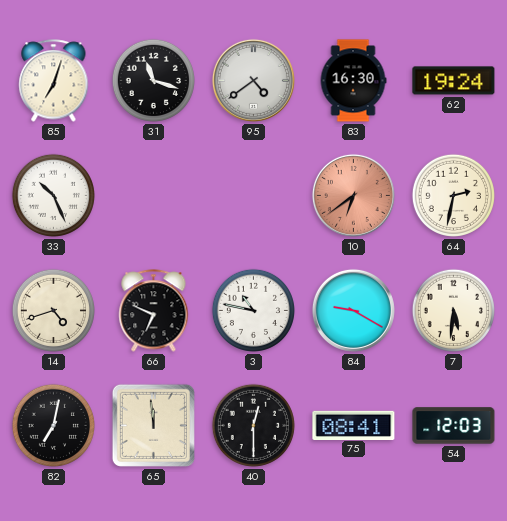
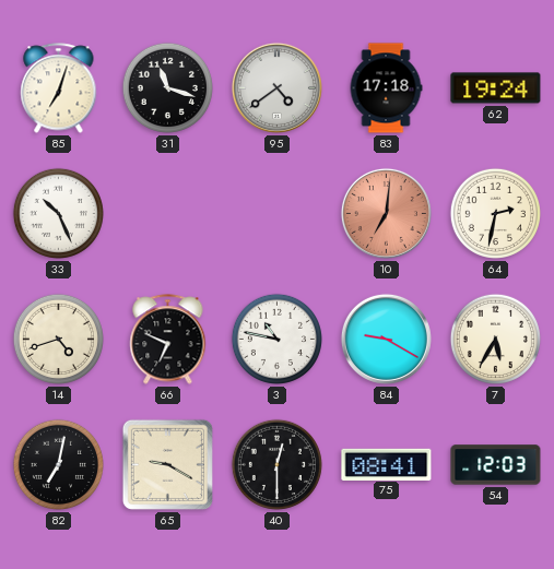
83: 16:30 -> 17:18
10: 6:39 -> 7:01
7: 5:31 -> 5:35
65: 11:59 -> 9:20
